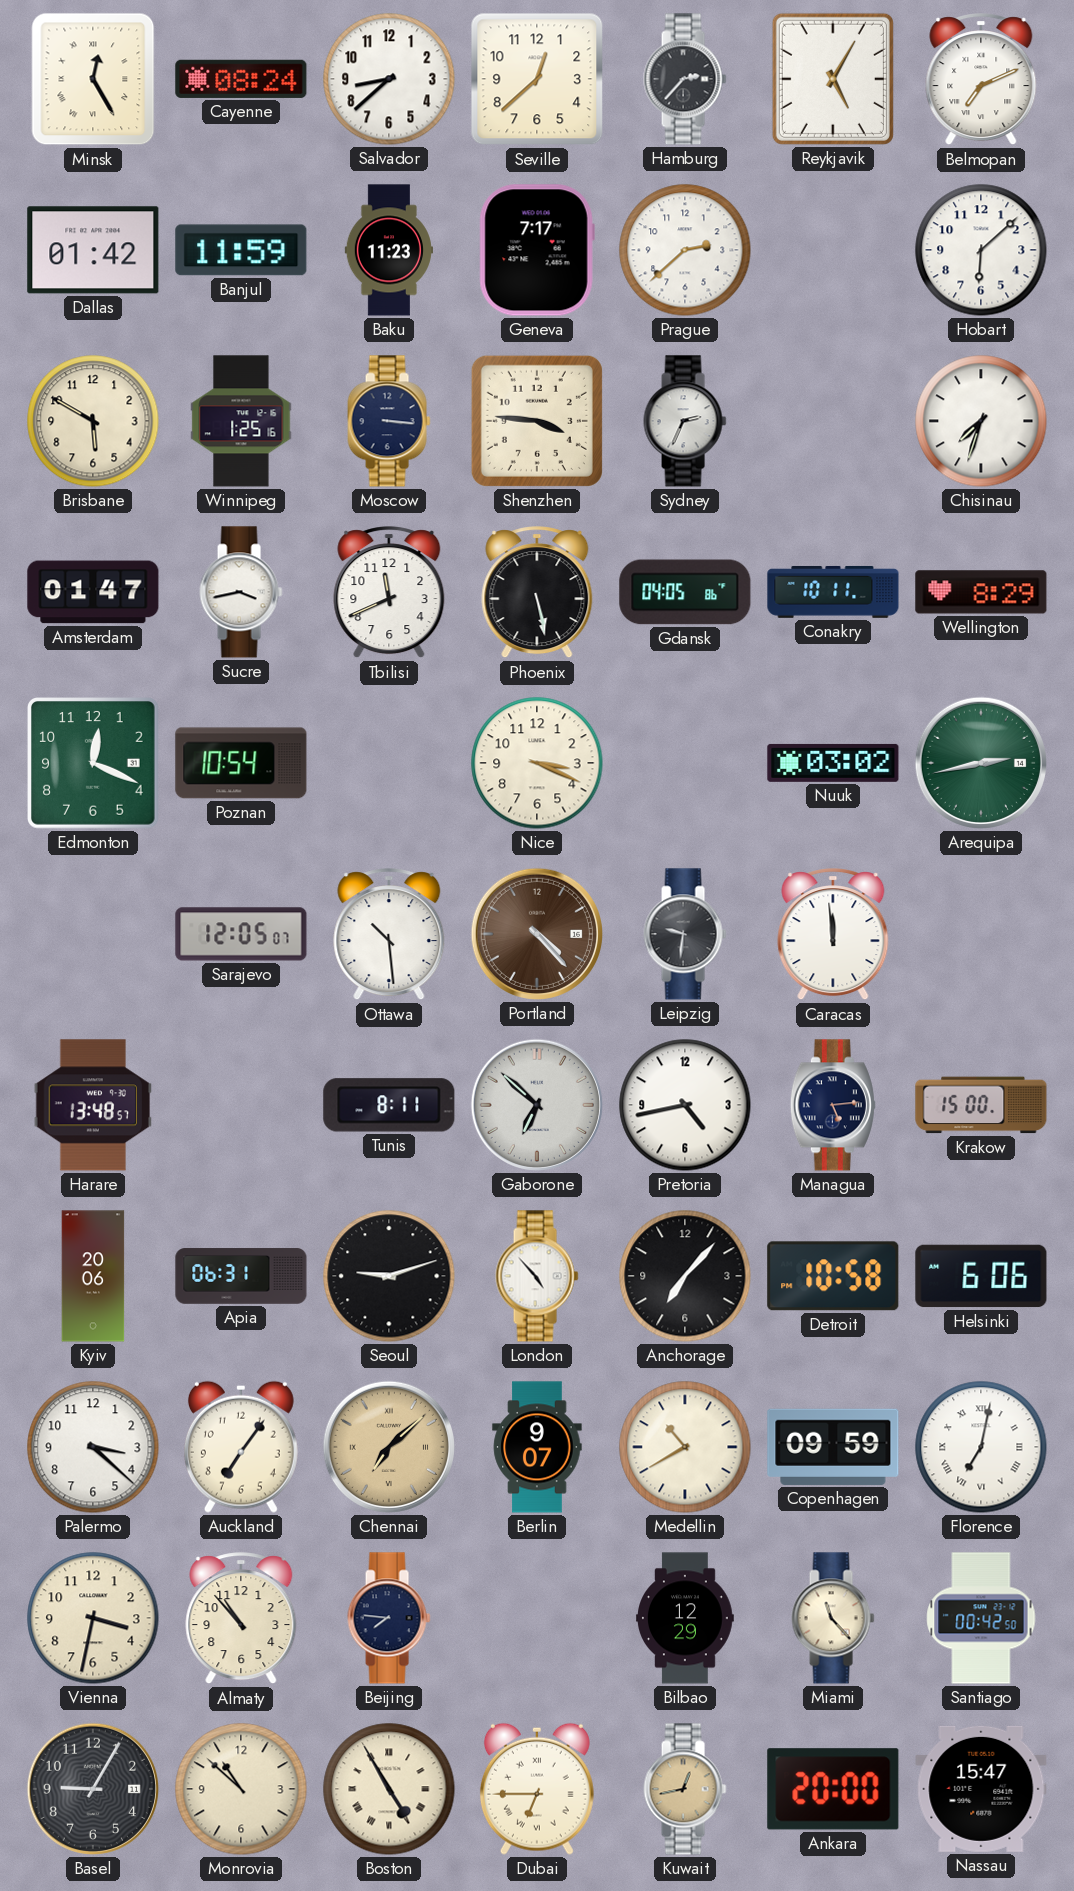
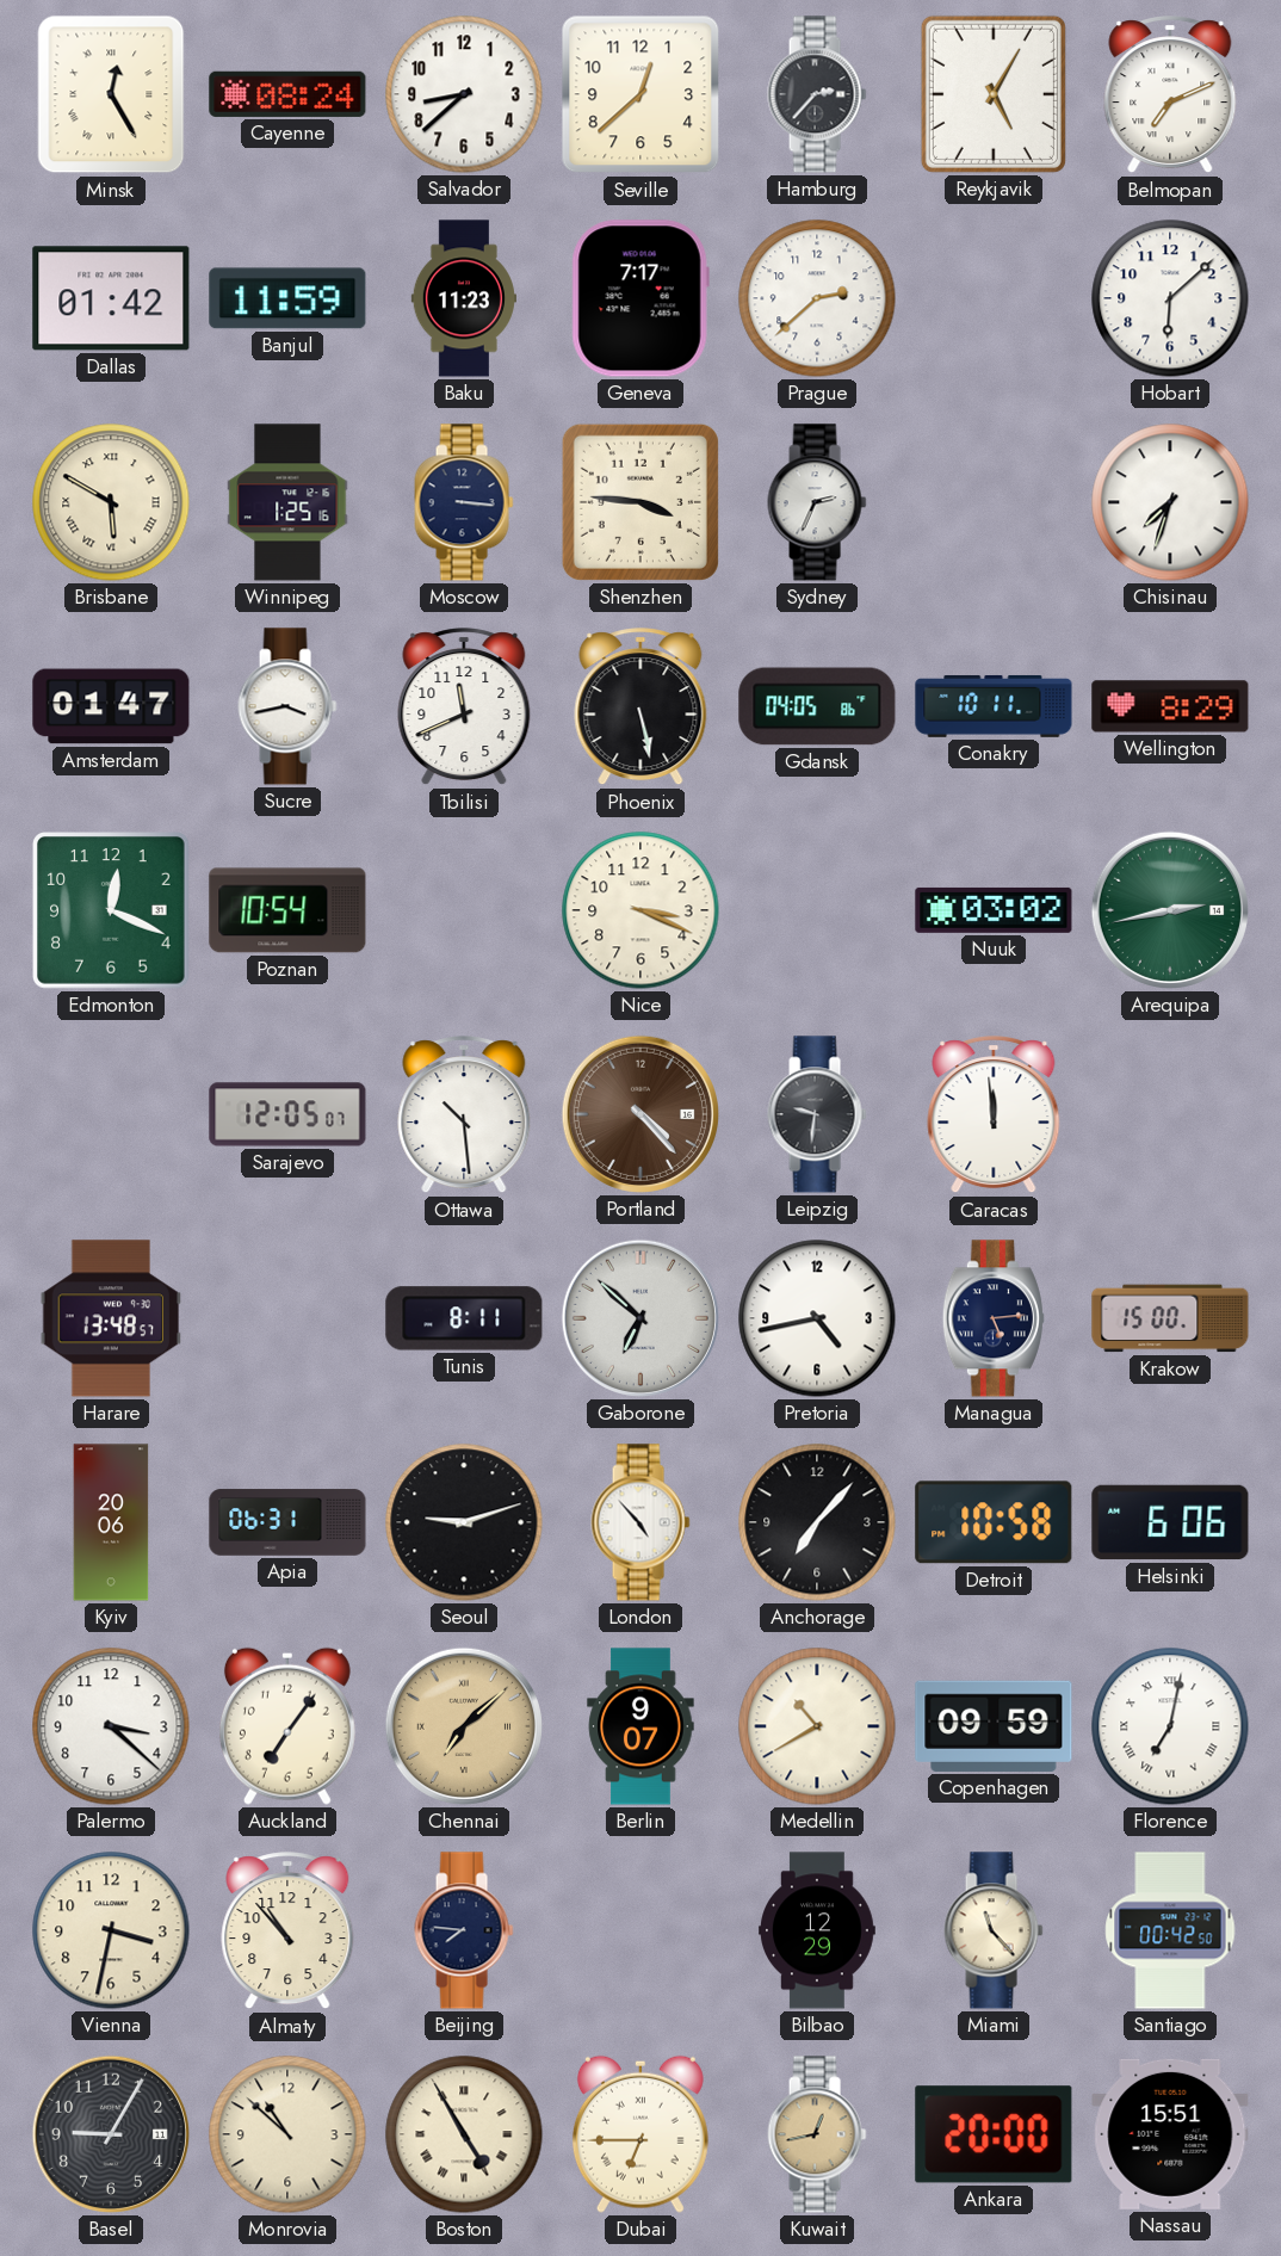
Brisbane numerals: Arabic -> Roman
Nassau: 15:47 -> 15:51
